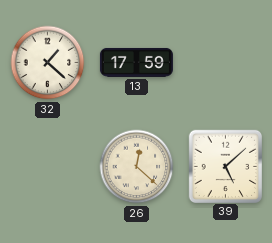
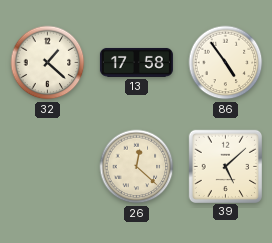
13: 17:59 -> 17:58
86: none -> 4:54
